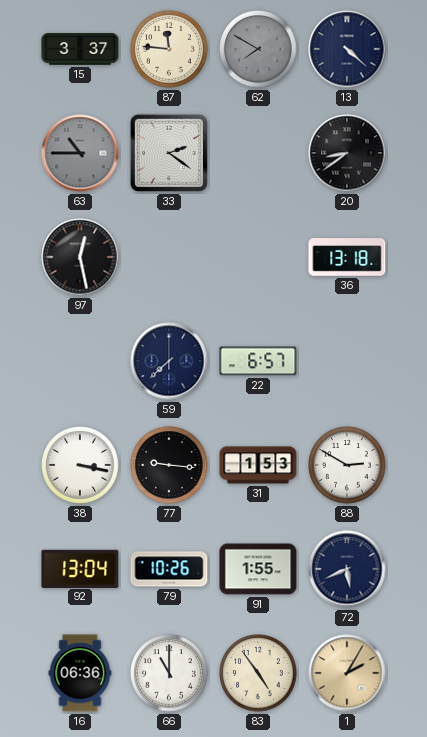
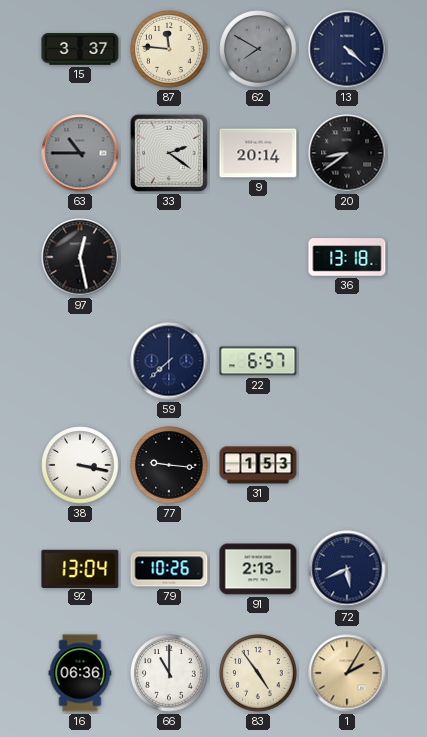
9: none -> 20:14
88: 2:50 -> none
91: 1:55 -> 2:13
